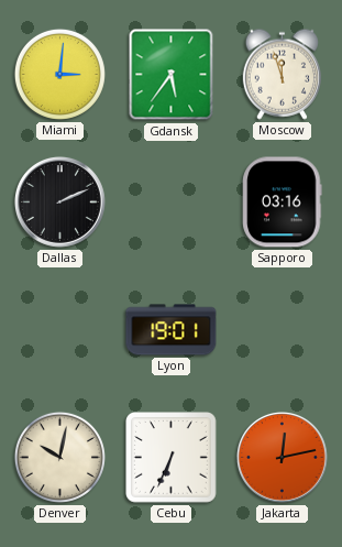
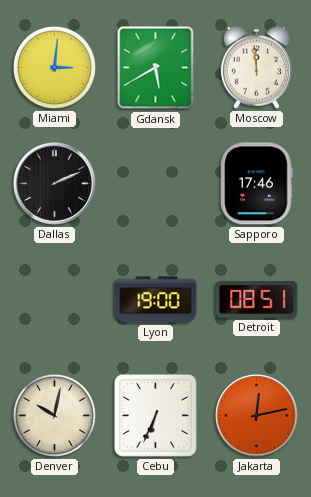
Gdansk: 5:36 -> 5:40
Moscow: 11:57 -> 11:59
Sapporo: 03:16 -> 17:46
Lyon: 19:01 -> 19:00
Detroit: none -> 08:51
